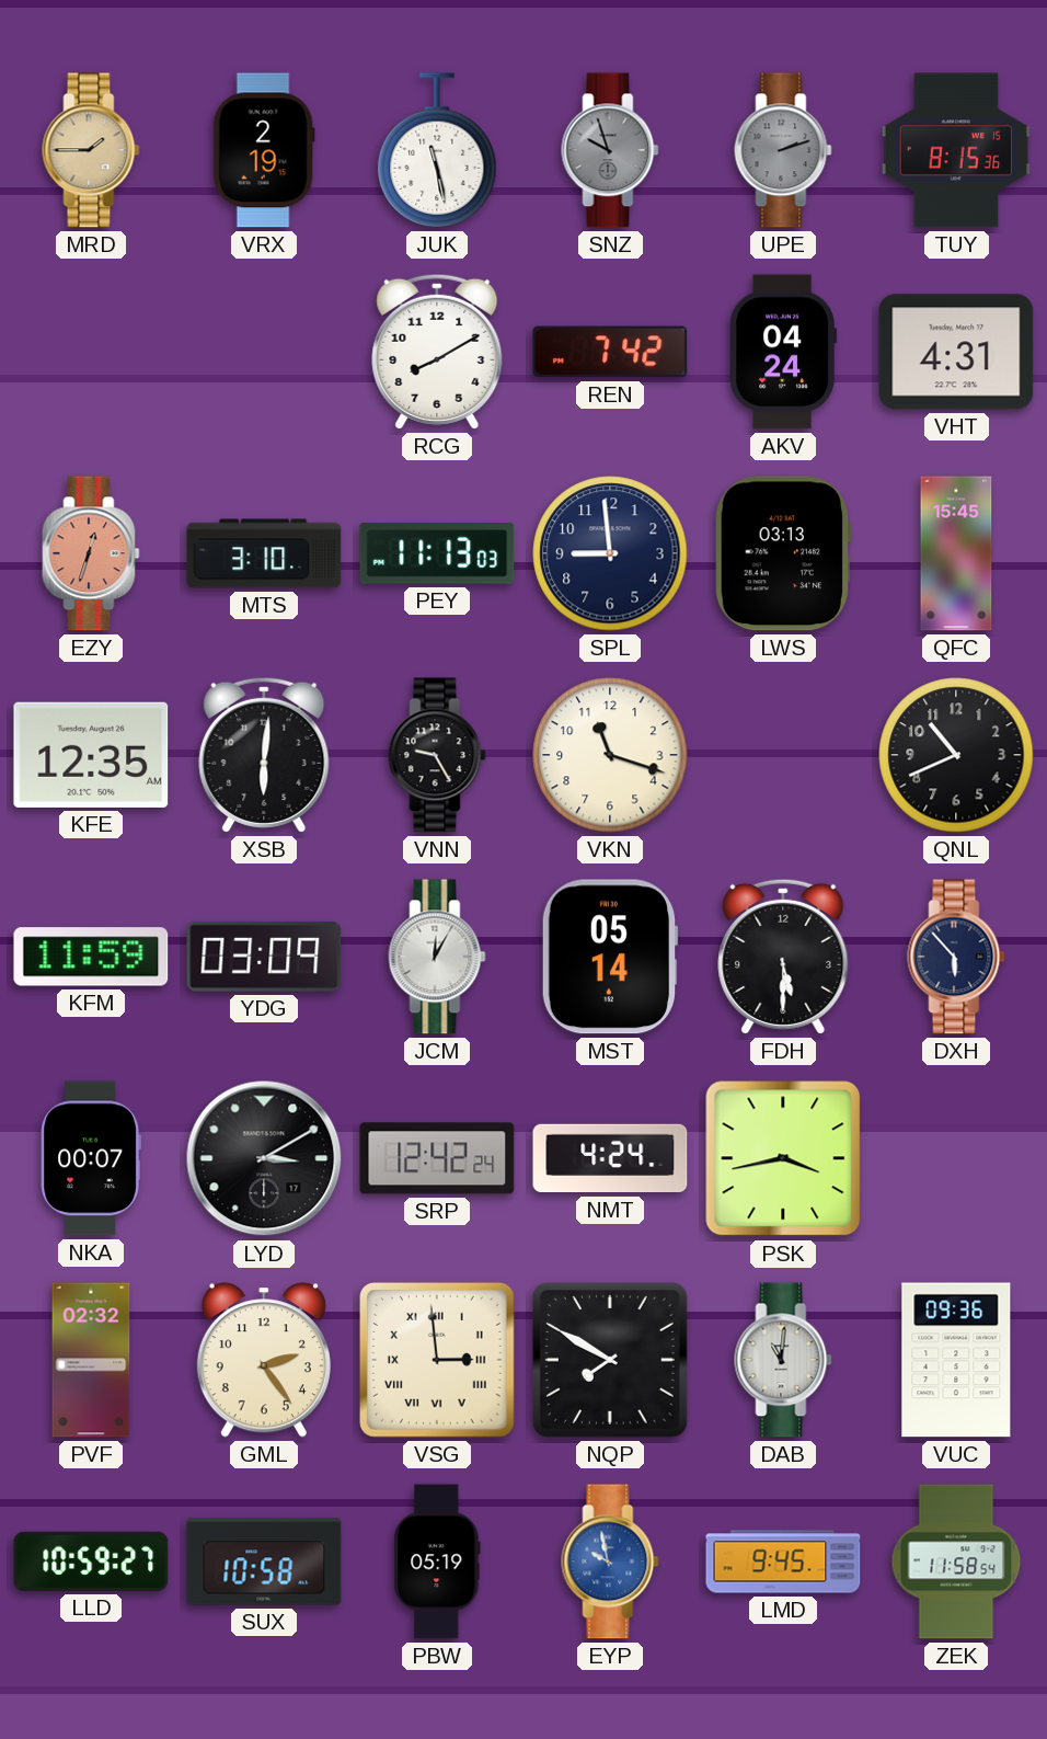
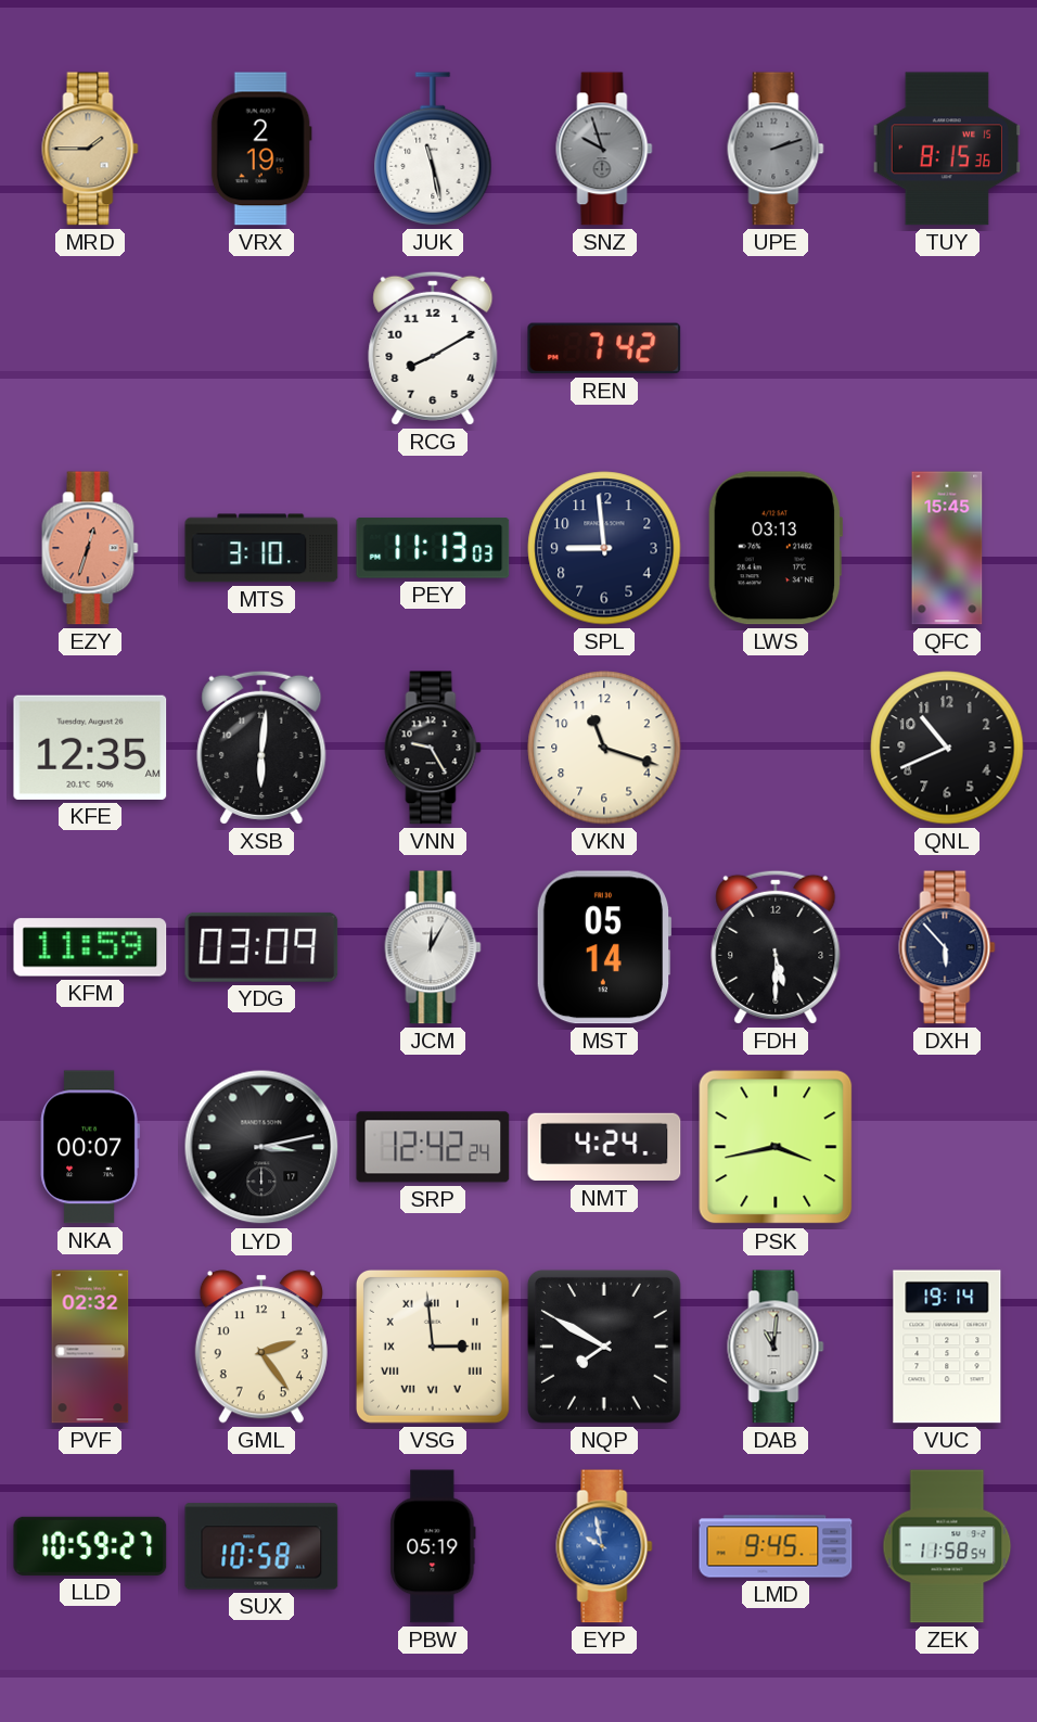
AKV: 04:24 -> none
VHT: 4:31 -> none
LYD: 3:10 -> 3:13
VUC: 09:36 -> 19:14
